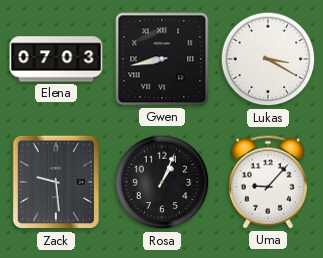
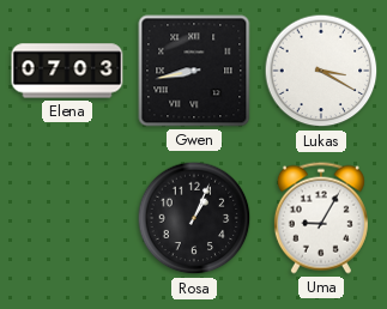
Zack: 9:29 -> none
Uma: 9:07 -> 9:05
